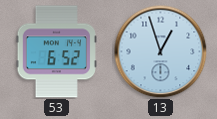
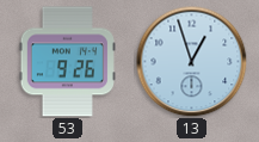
53: 6:52 -> 9:26
